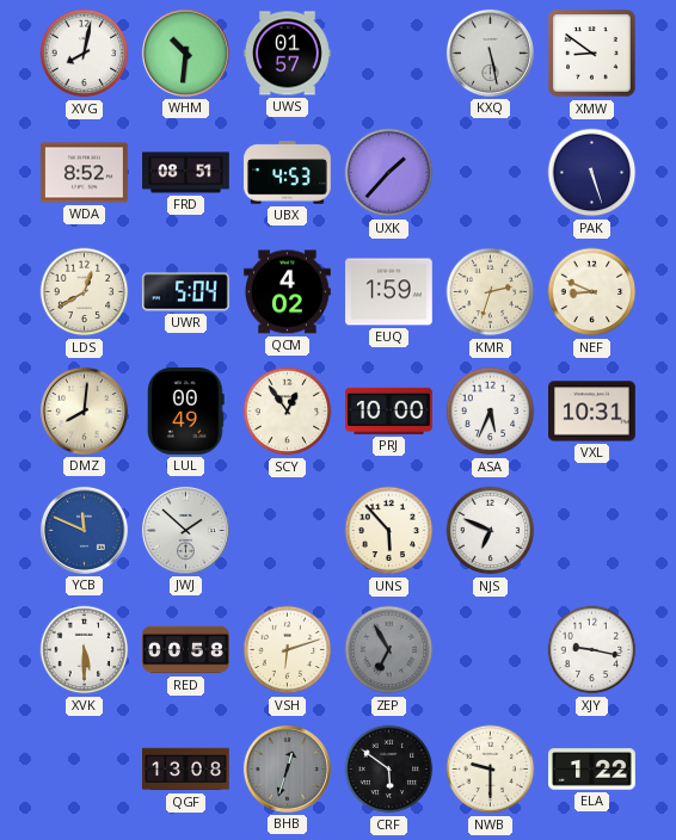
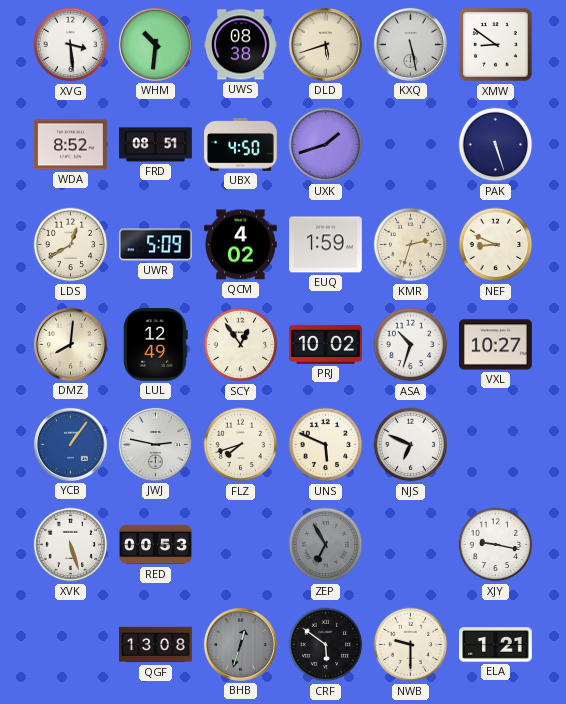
XVG: 8:02 -> 3:29
UWS: 01:57 -> 08:38
DLD: none -> 5:42
UBX: 4:53 -> 4:50
UXK: 1:37 -> 1:42
UWR: 5:04 -> 5:09
LUL: 00:49 -> 12:49
PRJ: 10:00 -> 10:02
ASA: 5:34 -> 10:33
VXL: 10:31 -> 10:27
YCB: 11:49 -> 1:06
JWJ: 1:52 -> 2:47
FLZ: none -> 7:42
UNS: 5:53 -> 5:49
XVK: 5:30 -> 5:27
RED: 00:58 -> 00:53
VSH: 6:12 -> none
ELA: 1:22 -> 1:21
